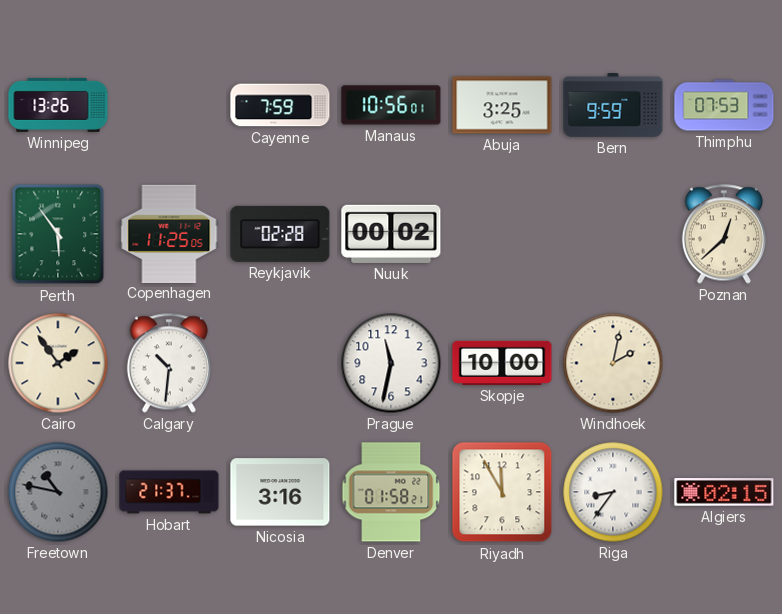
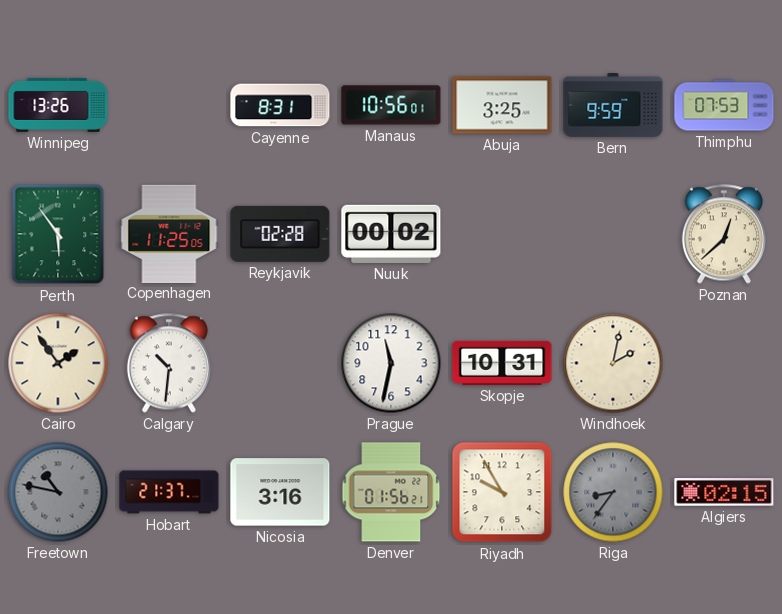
Cayenne: 7:59 -> 8:31
Skopje: 10:00 -> 10:31
Denver: 01:58 -> 01:56
Riyadh: 11:55 -> 9:55
Riga dial: white -> grey
